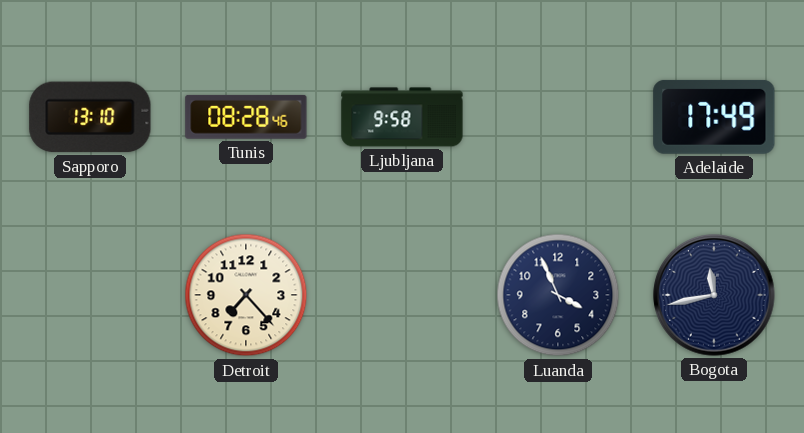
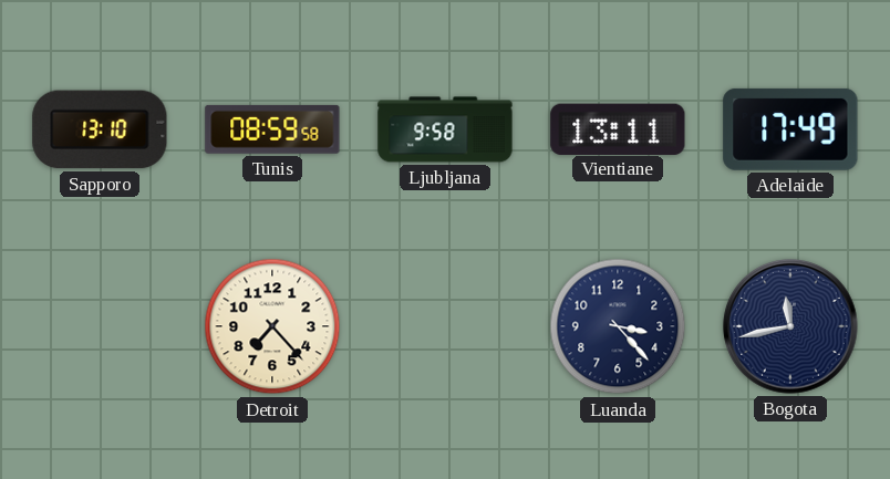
Tunis: 08:28 -> 08:59
Vientiane: none -> 13:11
Luanda: 3:56 -> 3:23
